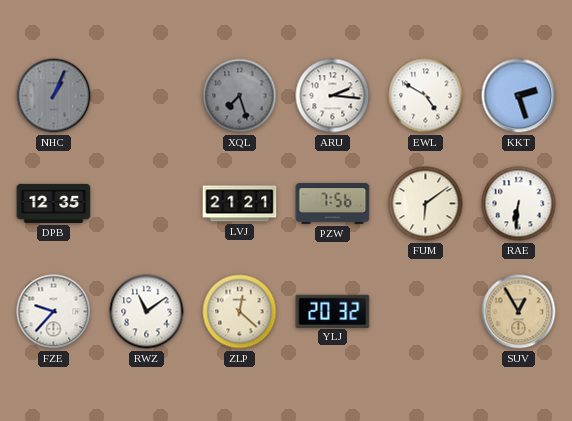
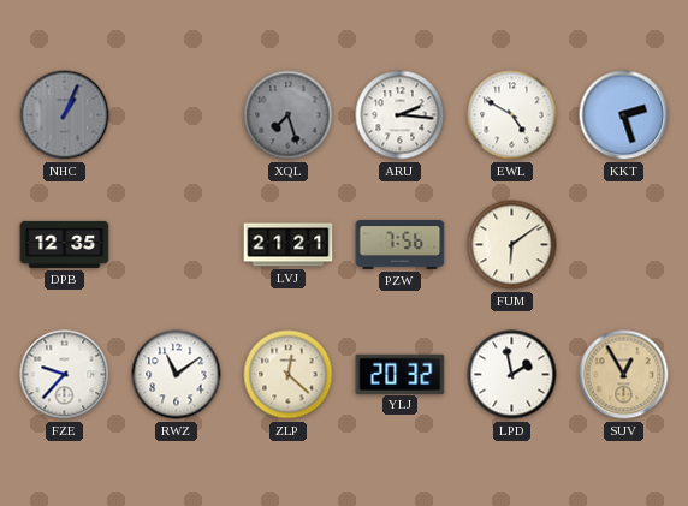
RAE: 6:31 -> none
LPD: none -> 1:58
